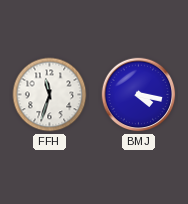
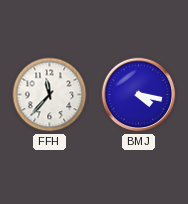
FFH: 11:33 -> 11:37
